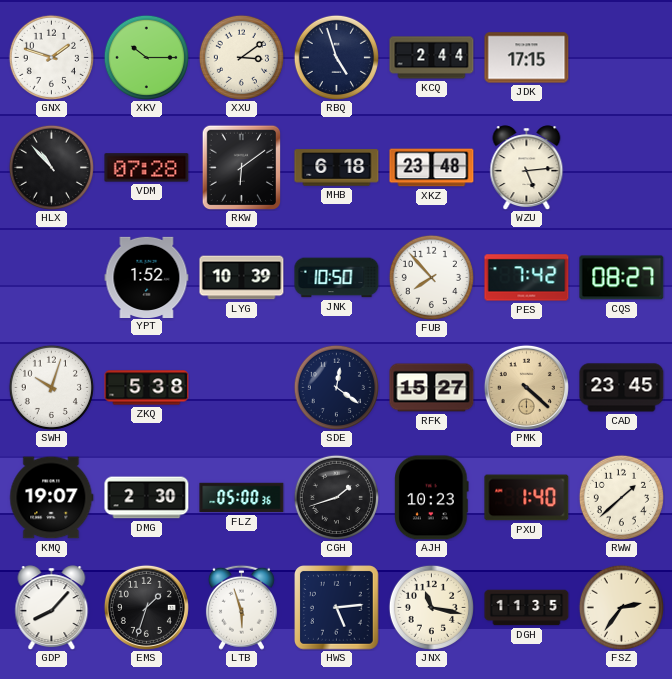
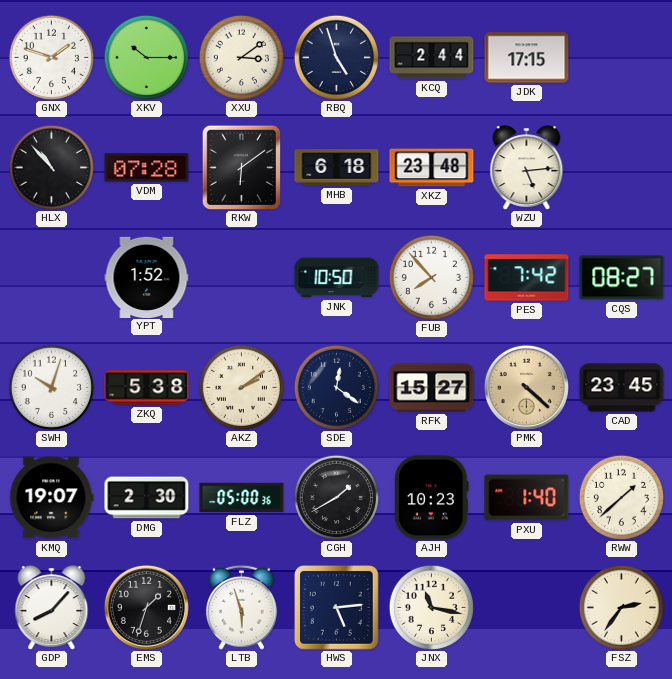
LYG: 10:39 -> none
AKZ: none -> 2:09
CGH: 1:42 -> 1:40
DGH: 11:35 -> none
